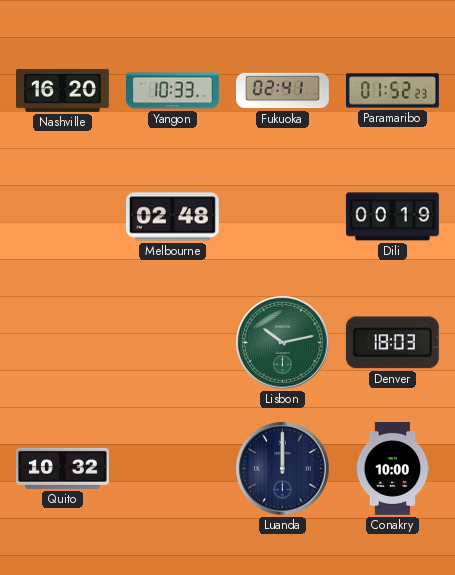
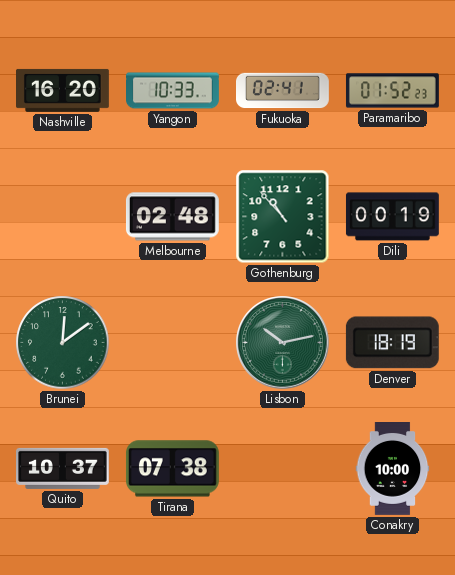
Gothenburg: none -> 10:53
Brunei: none -> 12:09
Denver: 18:03 -> 18:19
Quito: 10:32 -> 10:37
Tirana: none -> 07:38
Luanda: 12:00 -> none
